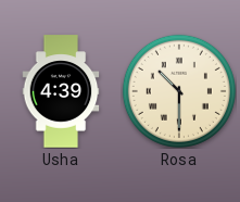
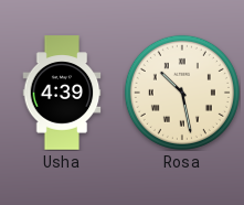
Rosa: 10:30 -> 10:28
